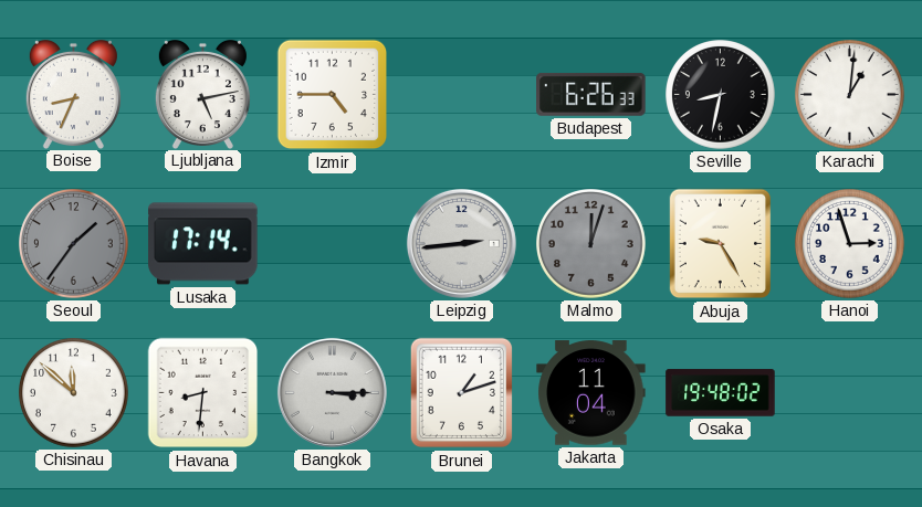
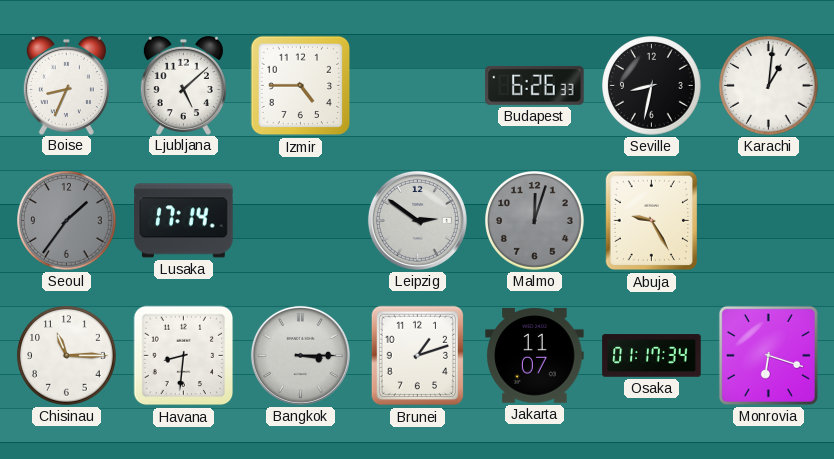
Ljubljana: 5:13 -> 5:08
Leipzig: 2:44 -> 2:51
Hanoi: 2:57 -> none
Chisinau: 11:52 -> 11:15
Jakarta: 11:04 -> 11:07
Osaka: 19:48 -> 01:17
Monrovia: none -> 6:18
